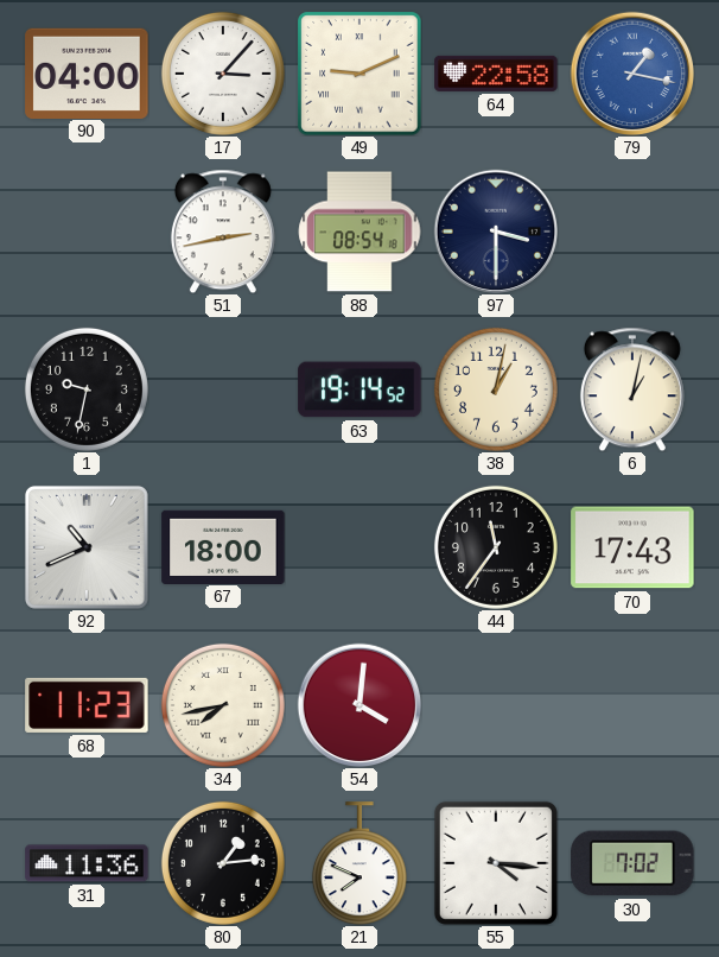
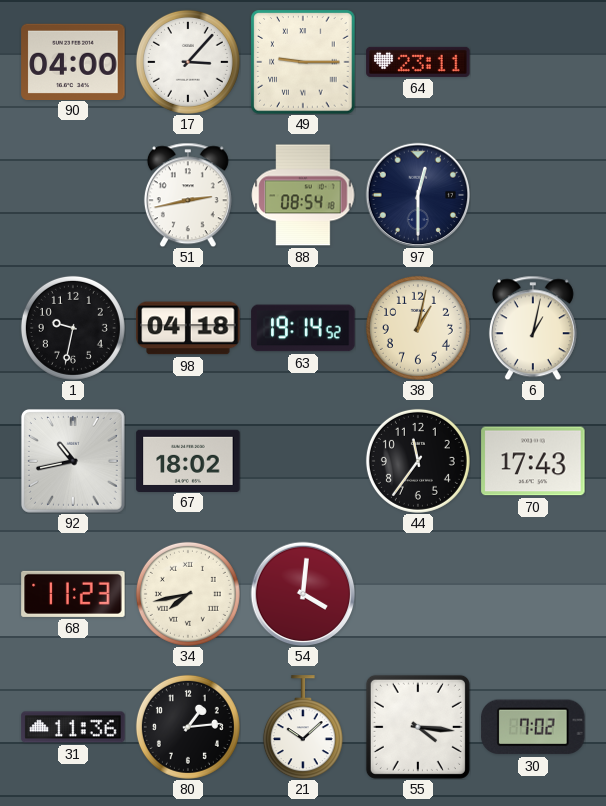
49: 9:11 -> 9:15
64: 22:58 -> 23:11
79: 1:17 -> none
97: 3:30 -> 12:30
98: none -> 04:18
92: 10:41 -> 10:43
67: 18:00 -> 18:02
21: 7:49 -> 10:08
